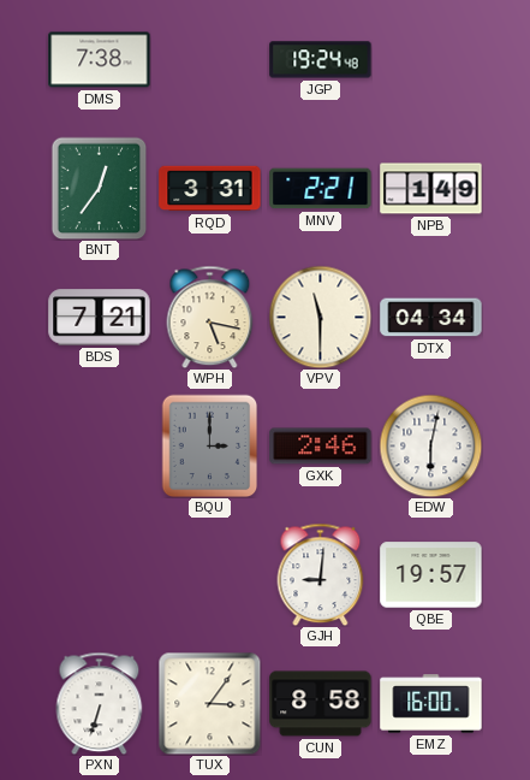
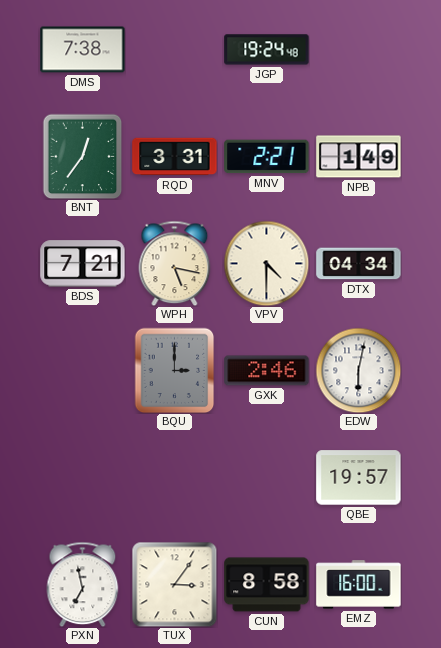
VPV: 11:30 -> 4:30
GJH: 9:01 -> none
PXN: 6:33 -> 6:58
